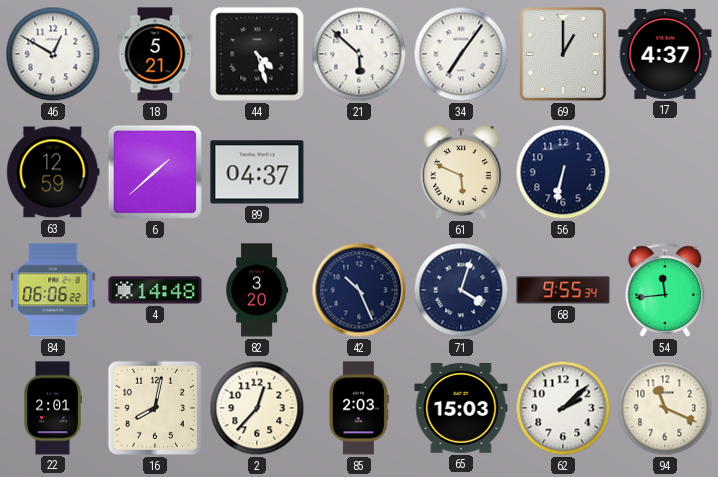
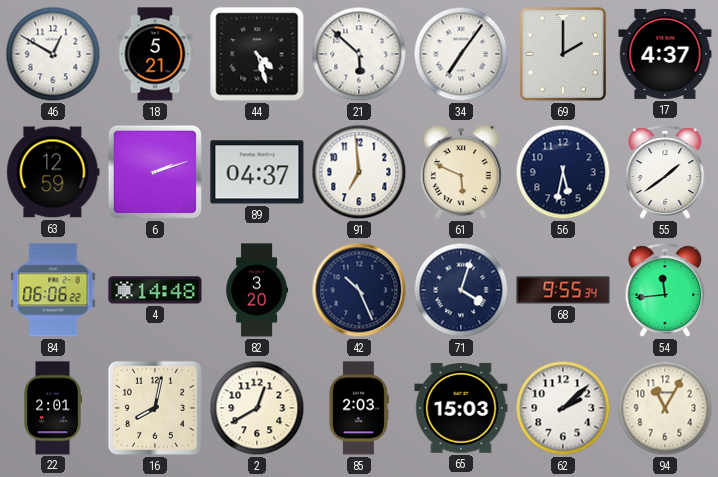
69: 1:00 -> 2:00
6: 1:38 -> 2:12
91: none -> 6:59
56: 6:32 -> 5:32
55: none -> 1:39
2: 12:37 -> 12:40
94: 11:19 -> 11:05
